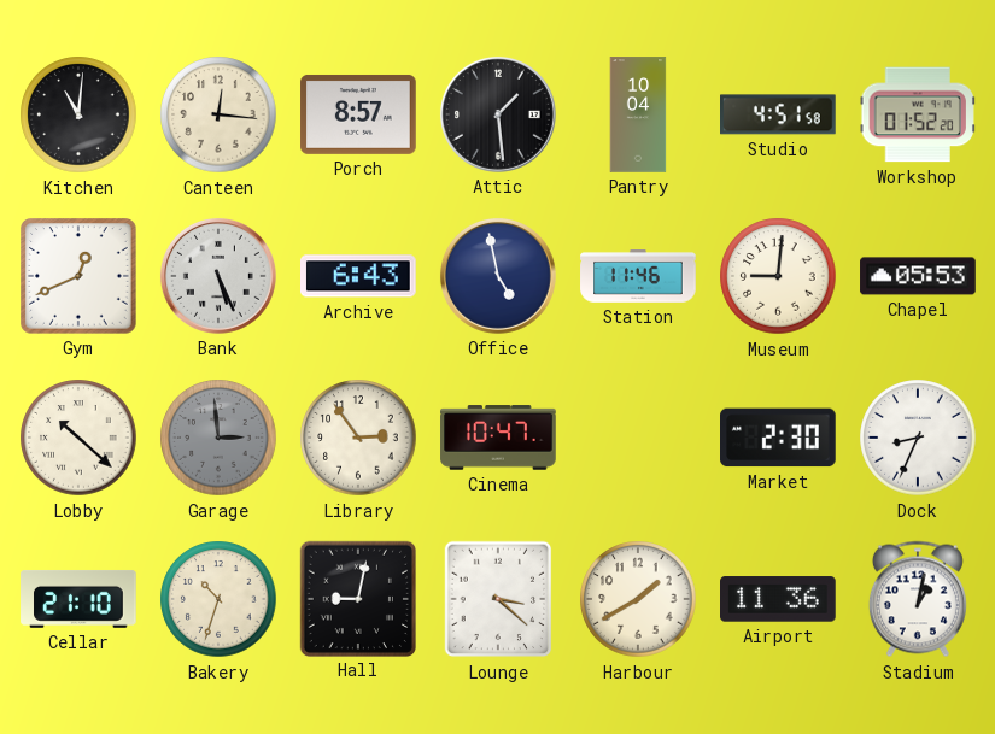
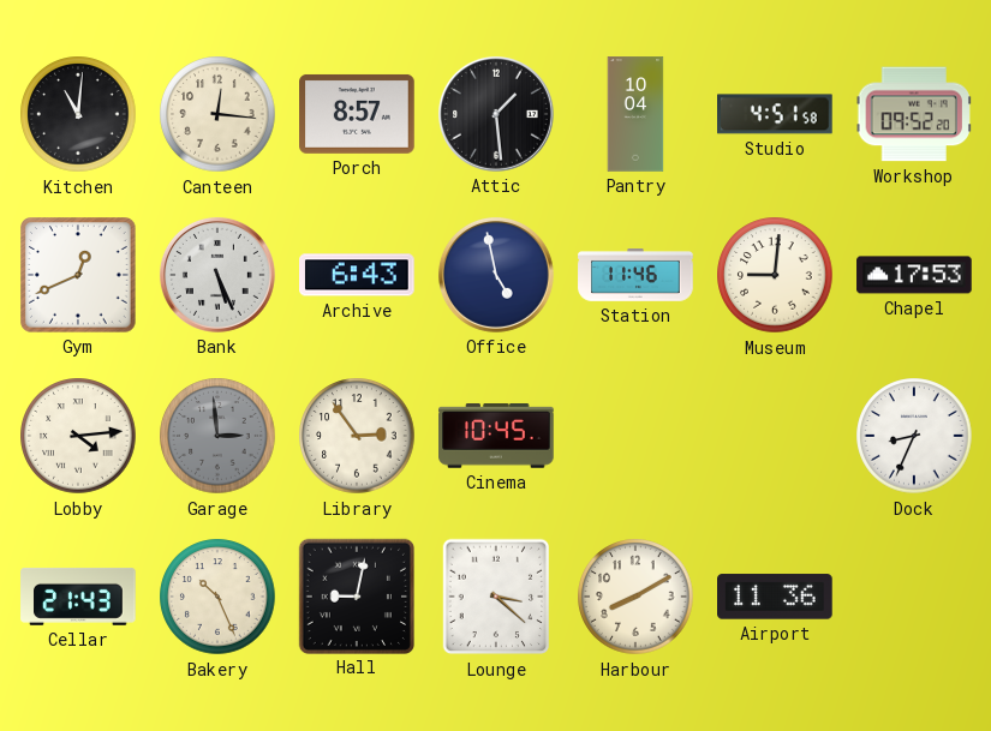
Workshop: 01:52 -> 09:52
Chapel: 05:53 -> 17:53
Lobby: 10:22 -> 4:14
Cinema: 10:47 -> 10:45
Market: 2:30 -> none
Cellar: 21:10 -> 21:43
Bakery: 10:33 -> 10:26
Harbour: 1:40 -> 8:10
Stadium: 1:02 -> none
